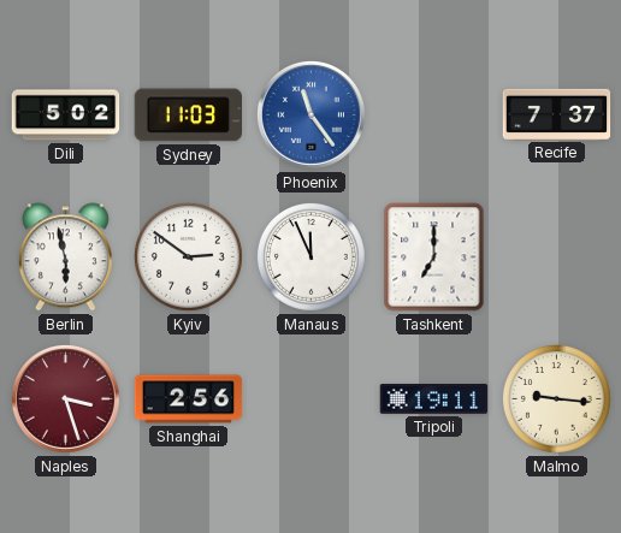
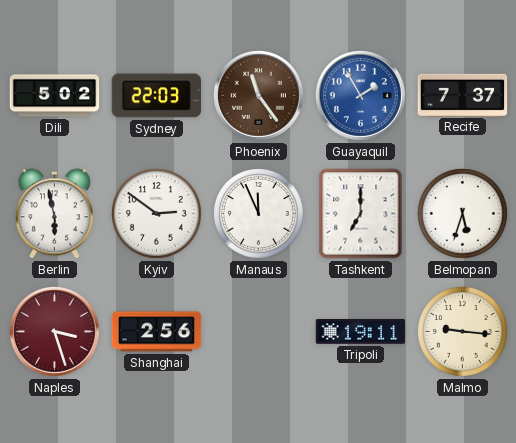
Sydney: 11:03 -> 22:03
Phoenix dial: blue -> brown
Guayaquil: none -> 1:55
Belmopan: none -> 5:33
